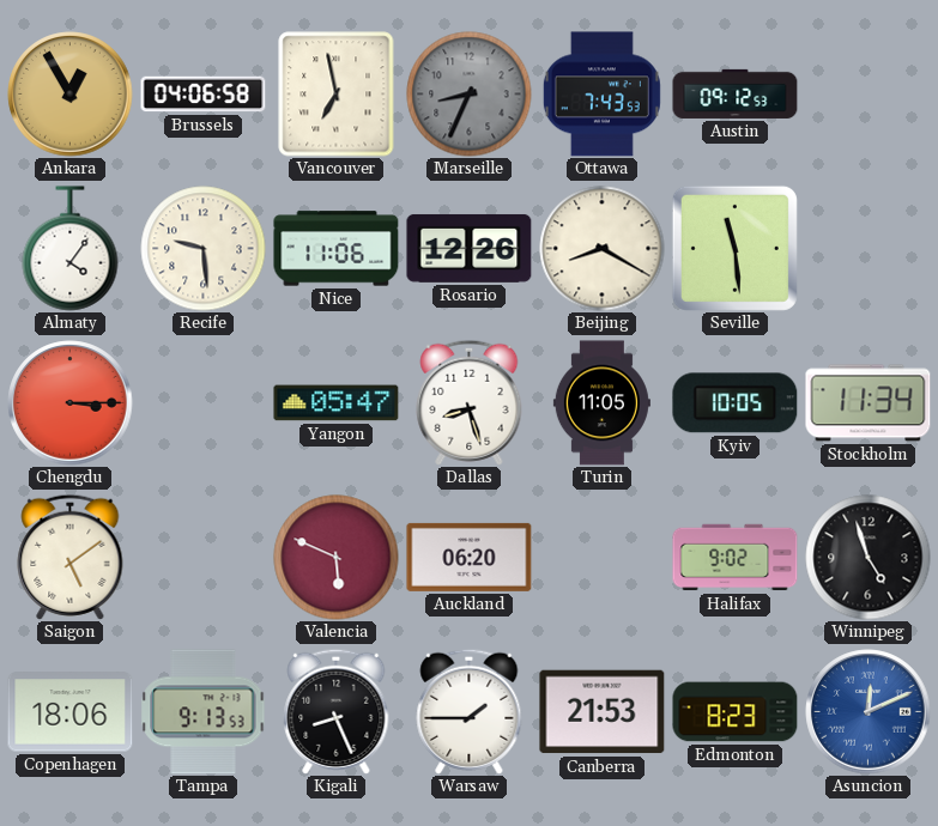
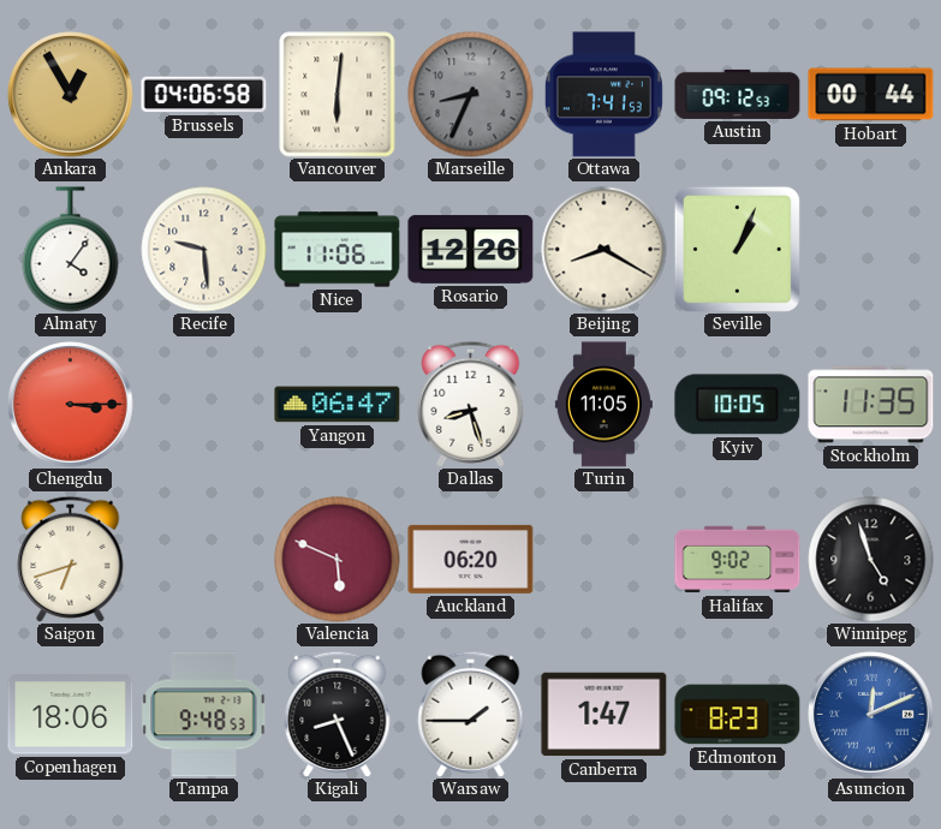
Vancouver: 6:58 -> 6:01
Ottawa: 7:43 -> 7:41
Hobart: none -> 00:44
Seville: 11:29 -> 1:04
Yangon: 05:47 -> 06:47
Stockholm: 11:34 -> 11:35
Saigon: 5:09 -> 6:42
Tampa: 9:13 -> 9:48
Canberra: 21:53 -> 1:47
